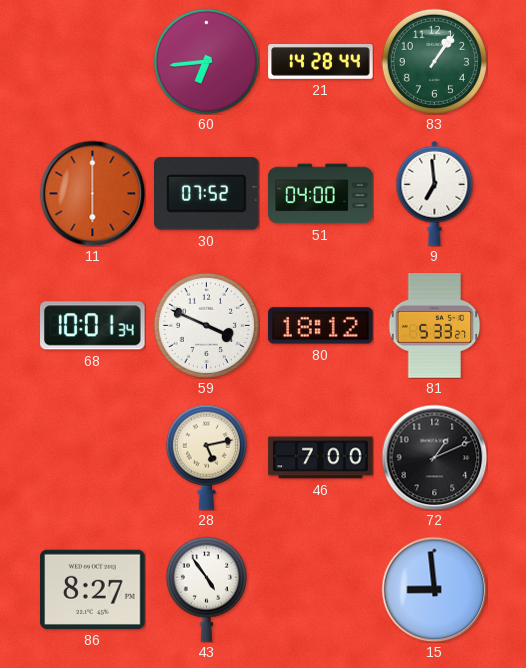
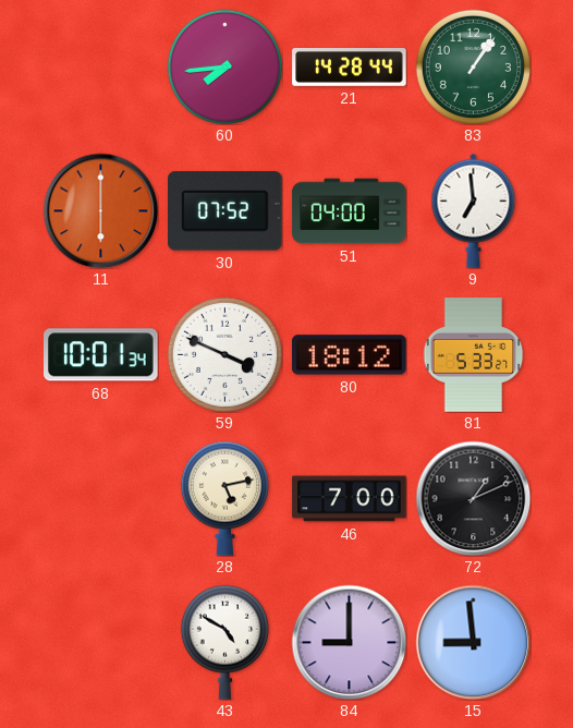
60: 6:44 -> 7:44
86: 8:27 -> none
43: 4:54 -> 4:50
84: none -> 9:00
